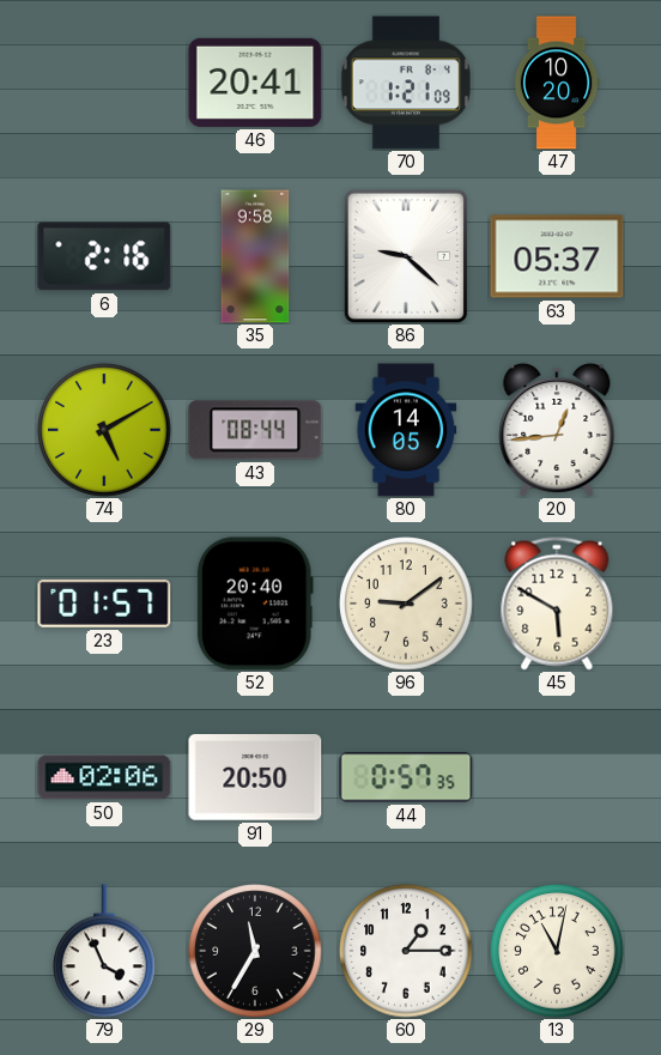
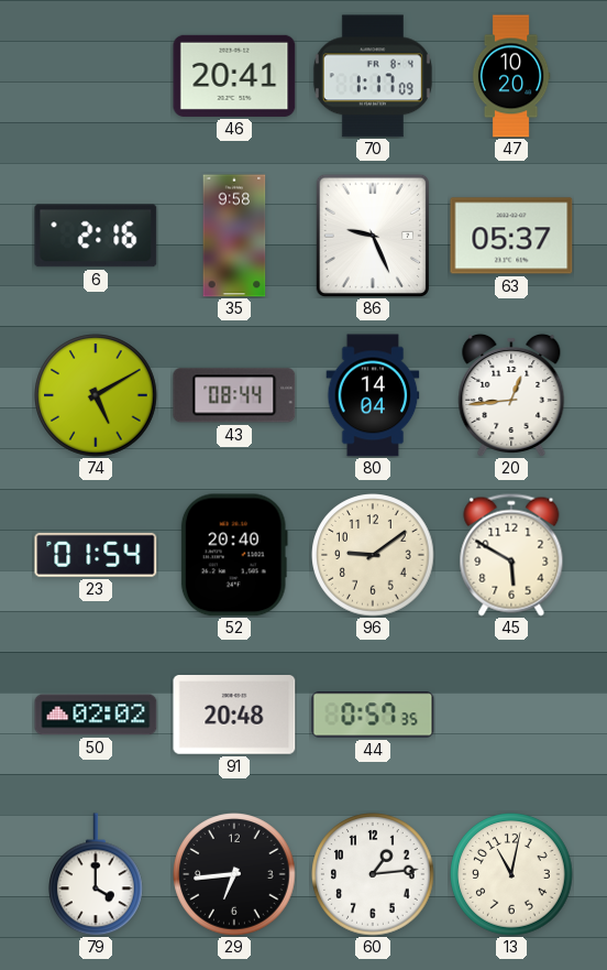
70: 1:21 -> 1:17
86: 9:22 -> 9:26
80: 14:05 -> 14:04
23: 01:57 -> 01:54
50: 02:06 -> 02:02
91: 20:50 -> 20:48
79: 3:56 -> 4:00
29: 11:35 -> 6:44
60: 1:15 -> 1:14
